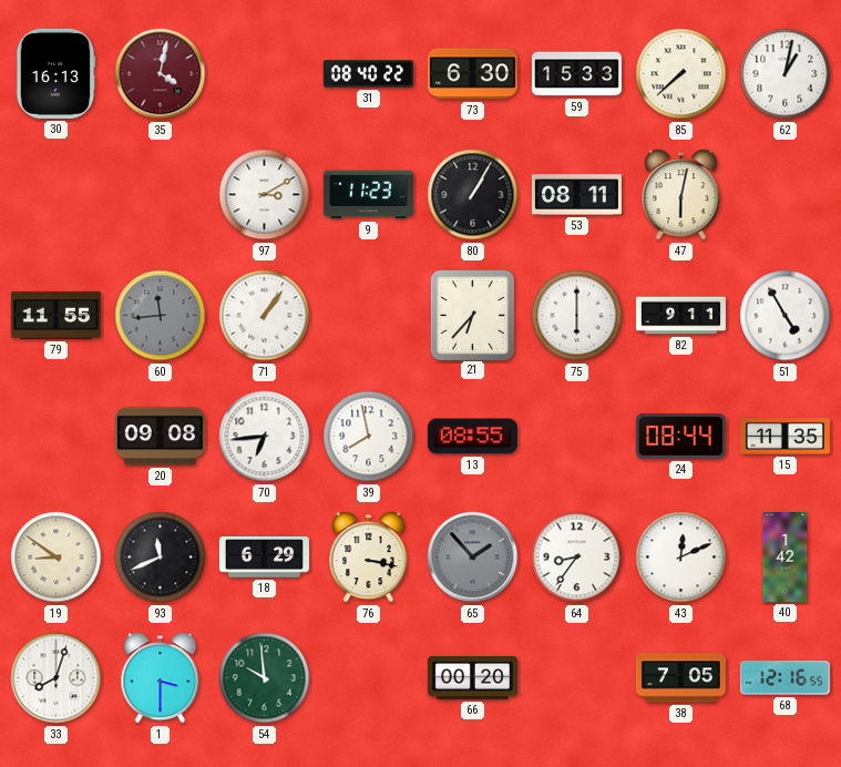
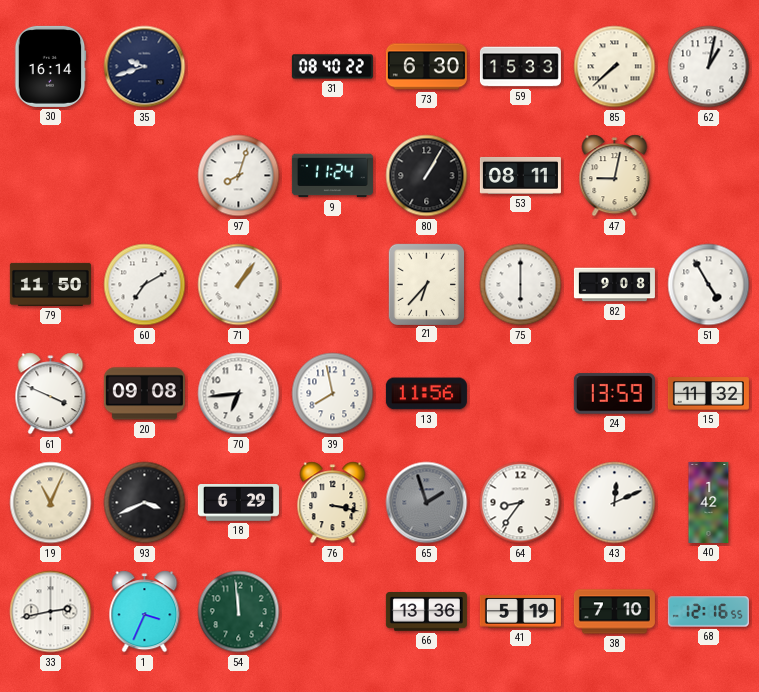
30: 16:13 -> 16:14
35: 4:02 -> 9:42
35 dial: burgundy -> navy
97: 3:10 -> 8:03
9: 11:23 -> 11:24
47: 6:02 -> 9:02
79: 11:55 -> 11:50
60: 11:44 -> 7:10
60 dial: grey -> white
82: 9:11 -> 9:08
61: none -> 3:49
13: 08:55 -> 11:56
24: 08:44 -> 13:59
15: 11:35 -> 11:32
19: 8:51 -> 11:04
93: 11:41 -> 3:41
65: 1:53 -> 1:57
33: 8:03 -> 2:43
1: 3:30 -> 3:34
54: 9:59 -> 11:59
66: 00:20 -> 13:36
41: none -> 5:19
38: 7:05 -> 7:10
